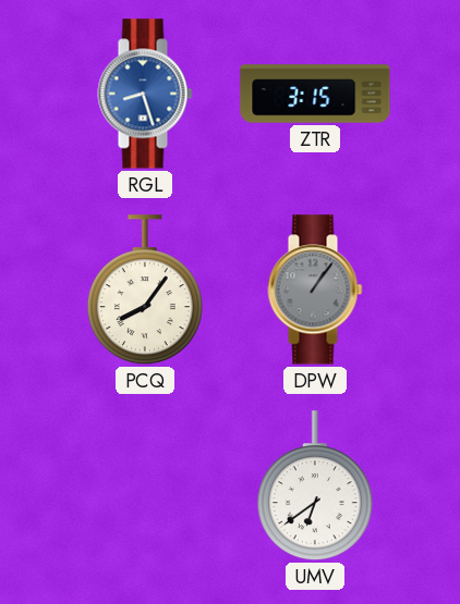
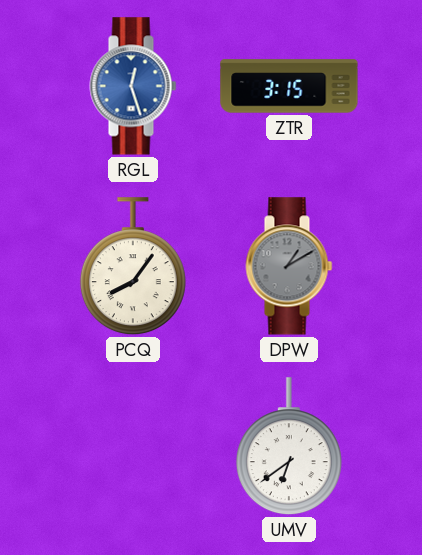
RGL: 8:27 -> 12:27
DPW: 1:06 -> 1:10
